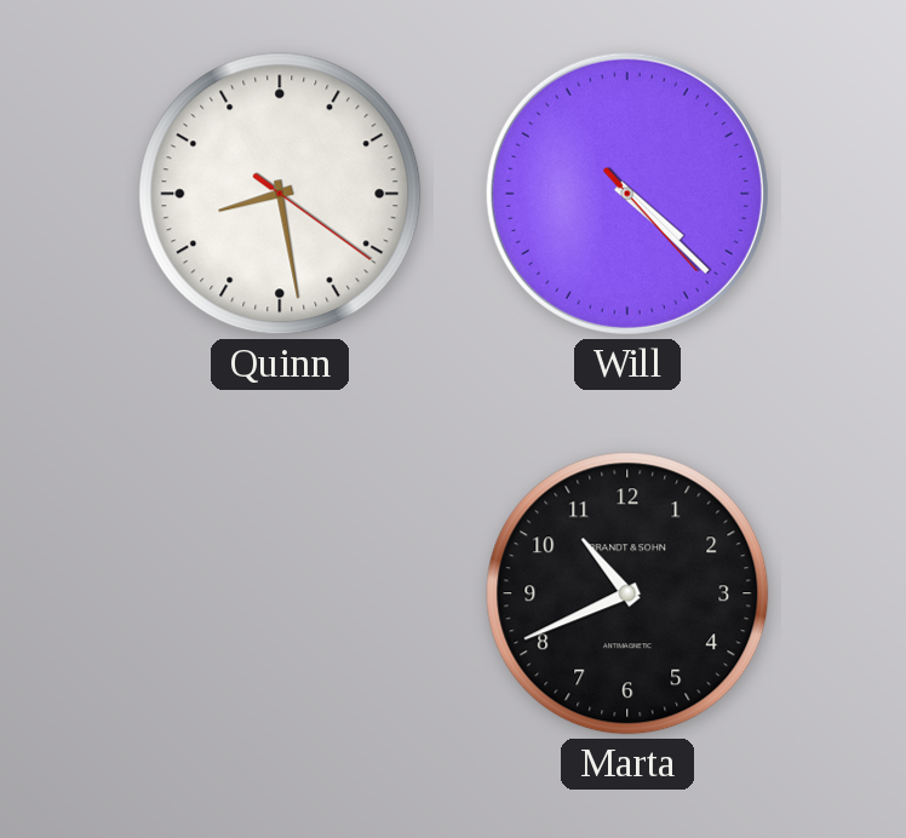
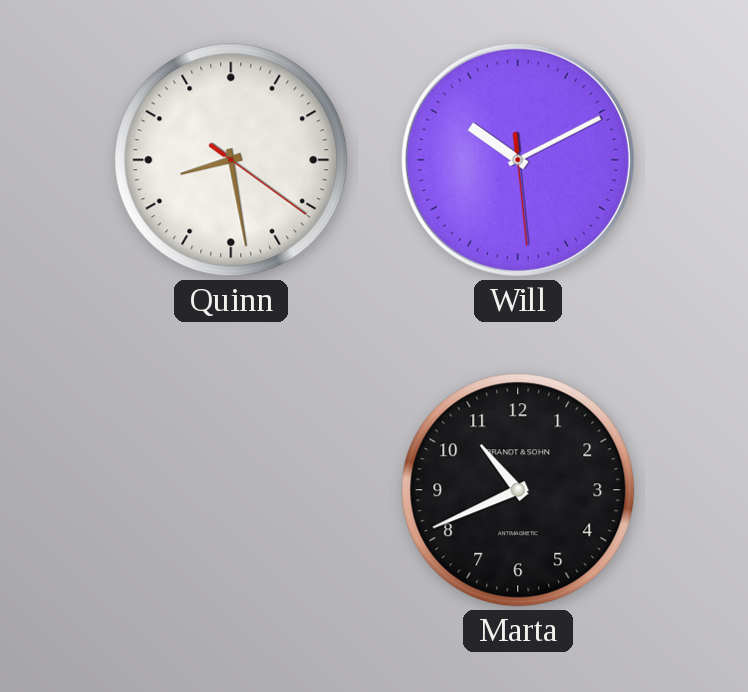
Will: 4:22 -> 10:10
